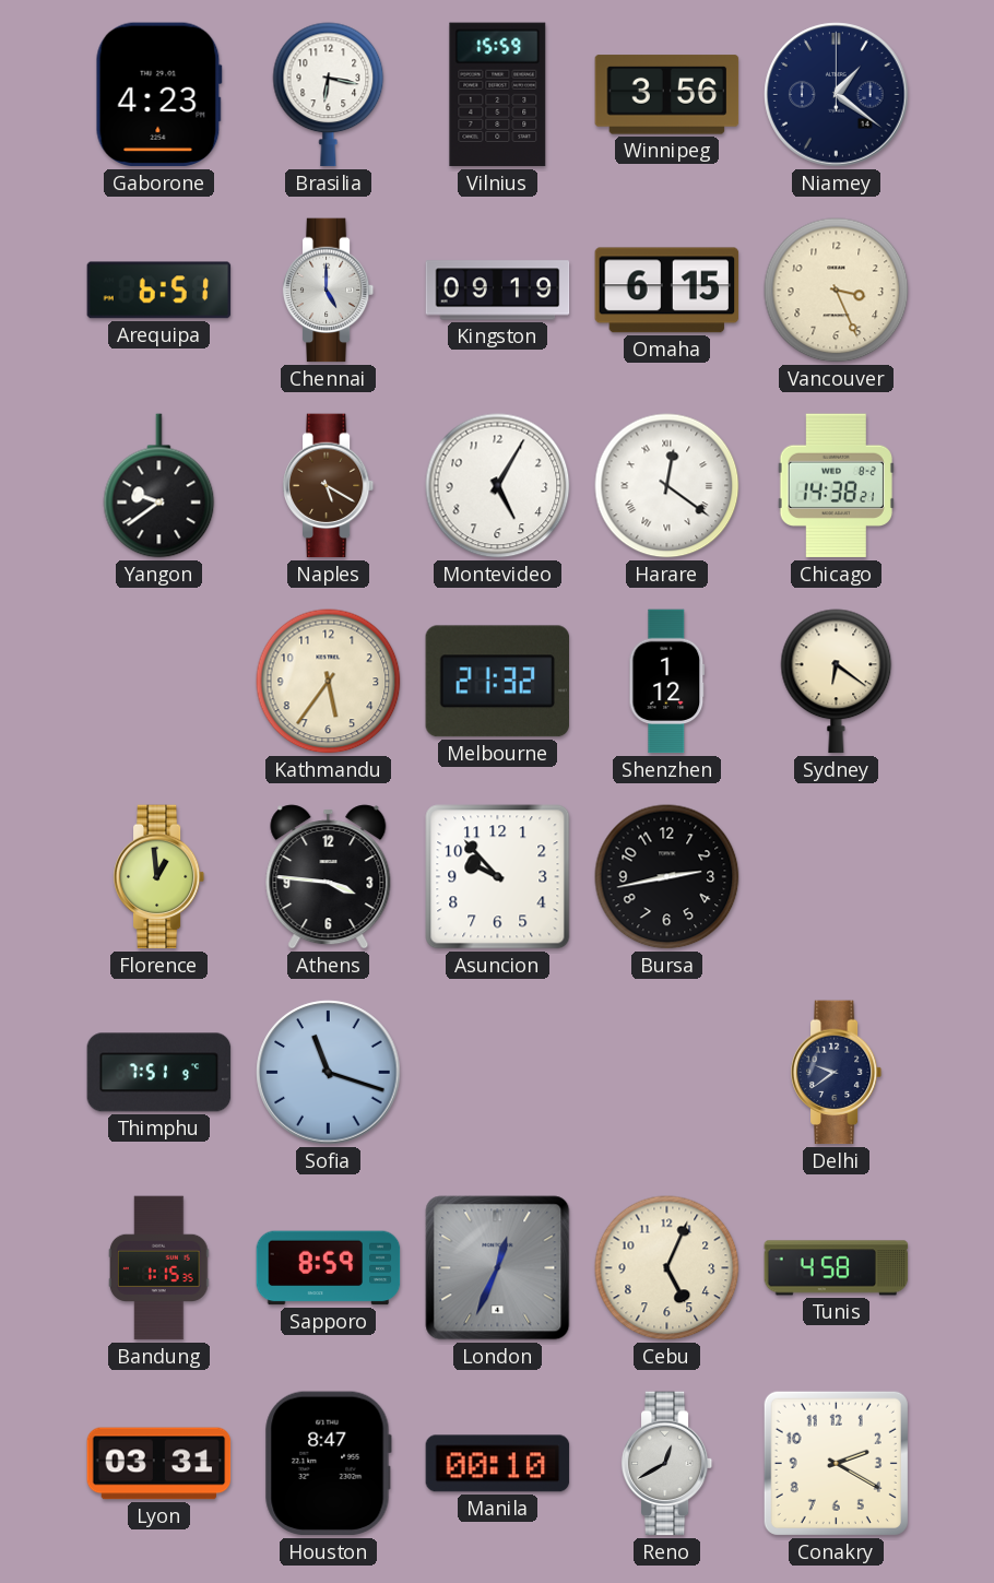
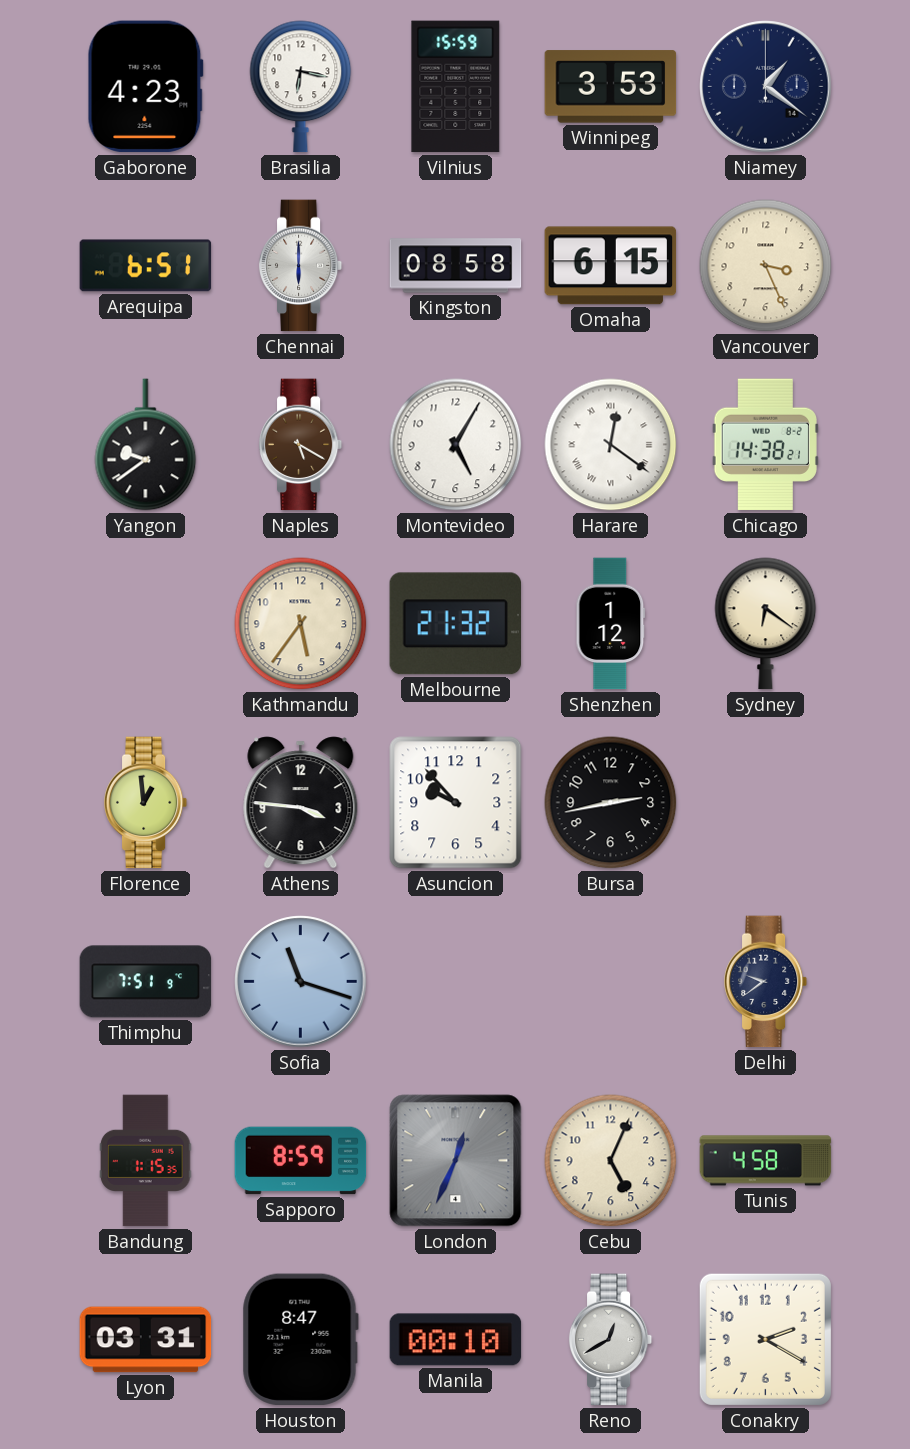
Winnipeg: 3:56 -> 3:53
Chennai: 5:00 -> 6:00
Kingston: 09:19 -> 08:58
